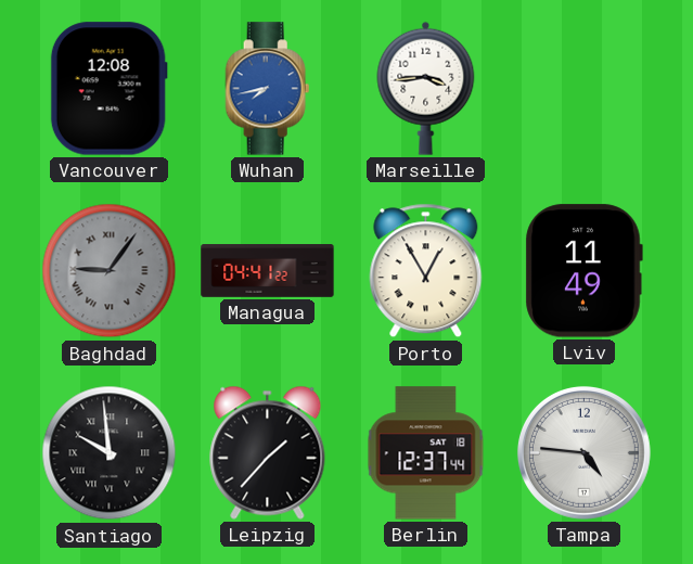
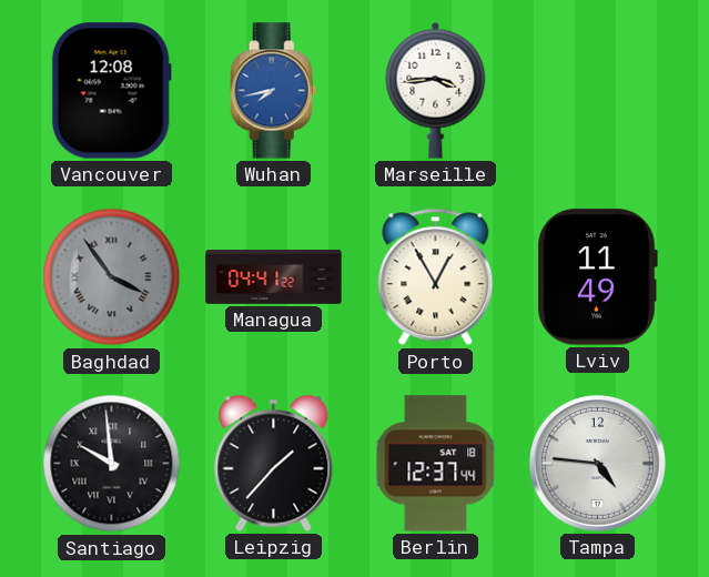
Baghdad: 9:06 -> 3:54
